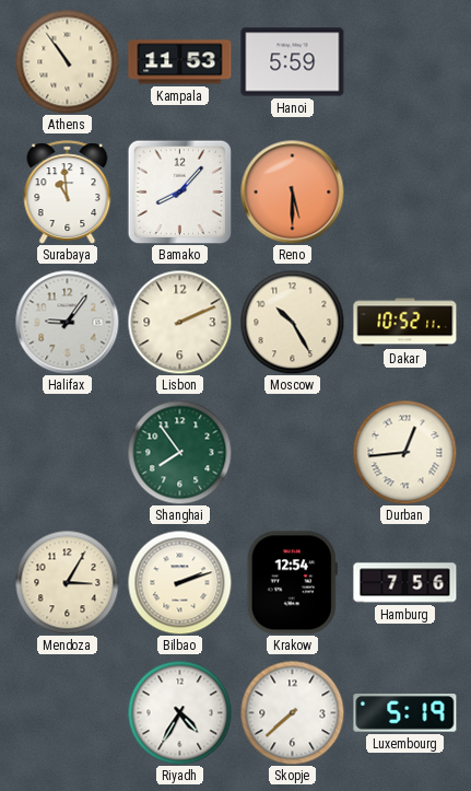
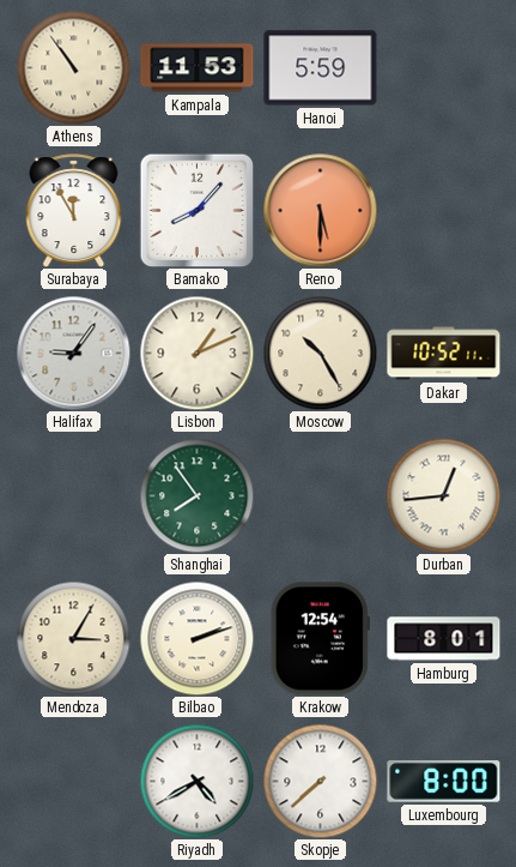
Surabaya: 10:59 -> 11:55
Lisbon: 2:11 -> 1:11
Hamburg: 7:56 -> 8:01
Riyadh: 4:35 -> 4:40
Luxembourg: 5:19 -> 8:00
